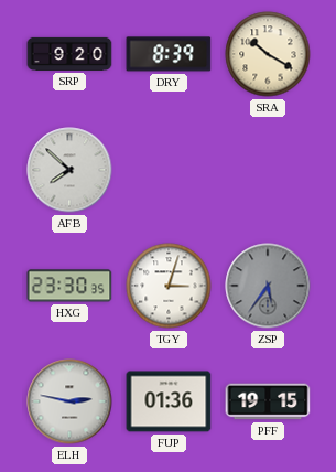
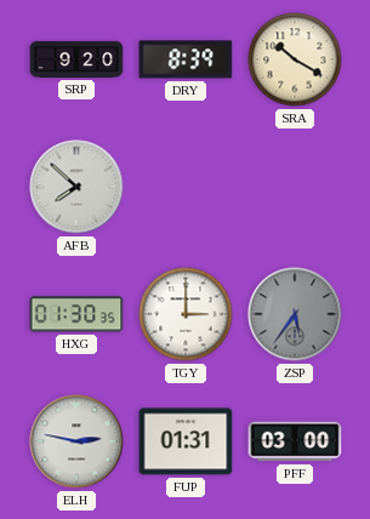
HXG: 23:30 -> 01:30
TGY: 3:03 -> 3:00
FUP: 01:36 -> 01:31
PFF: 19:15 -> 03:00
